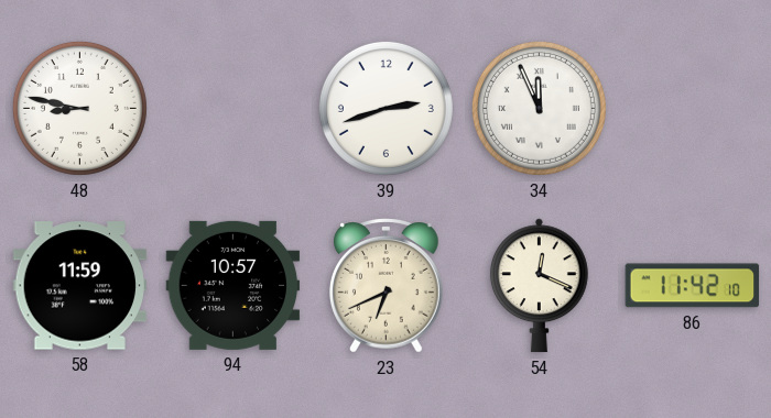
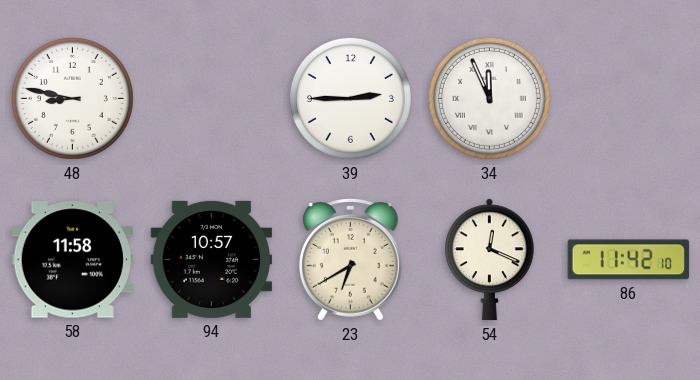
39: 2:42 -> 2:45
58: 11:59 -> 11:58
23: 6:41 -> 6:40
